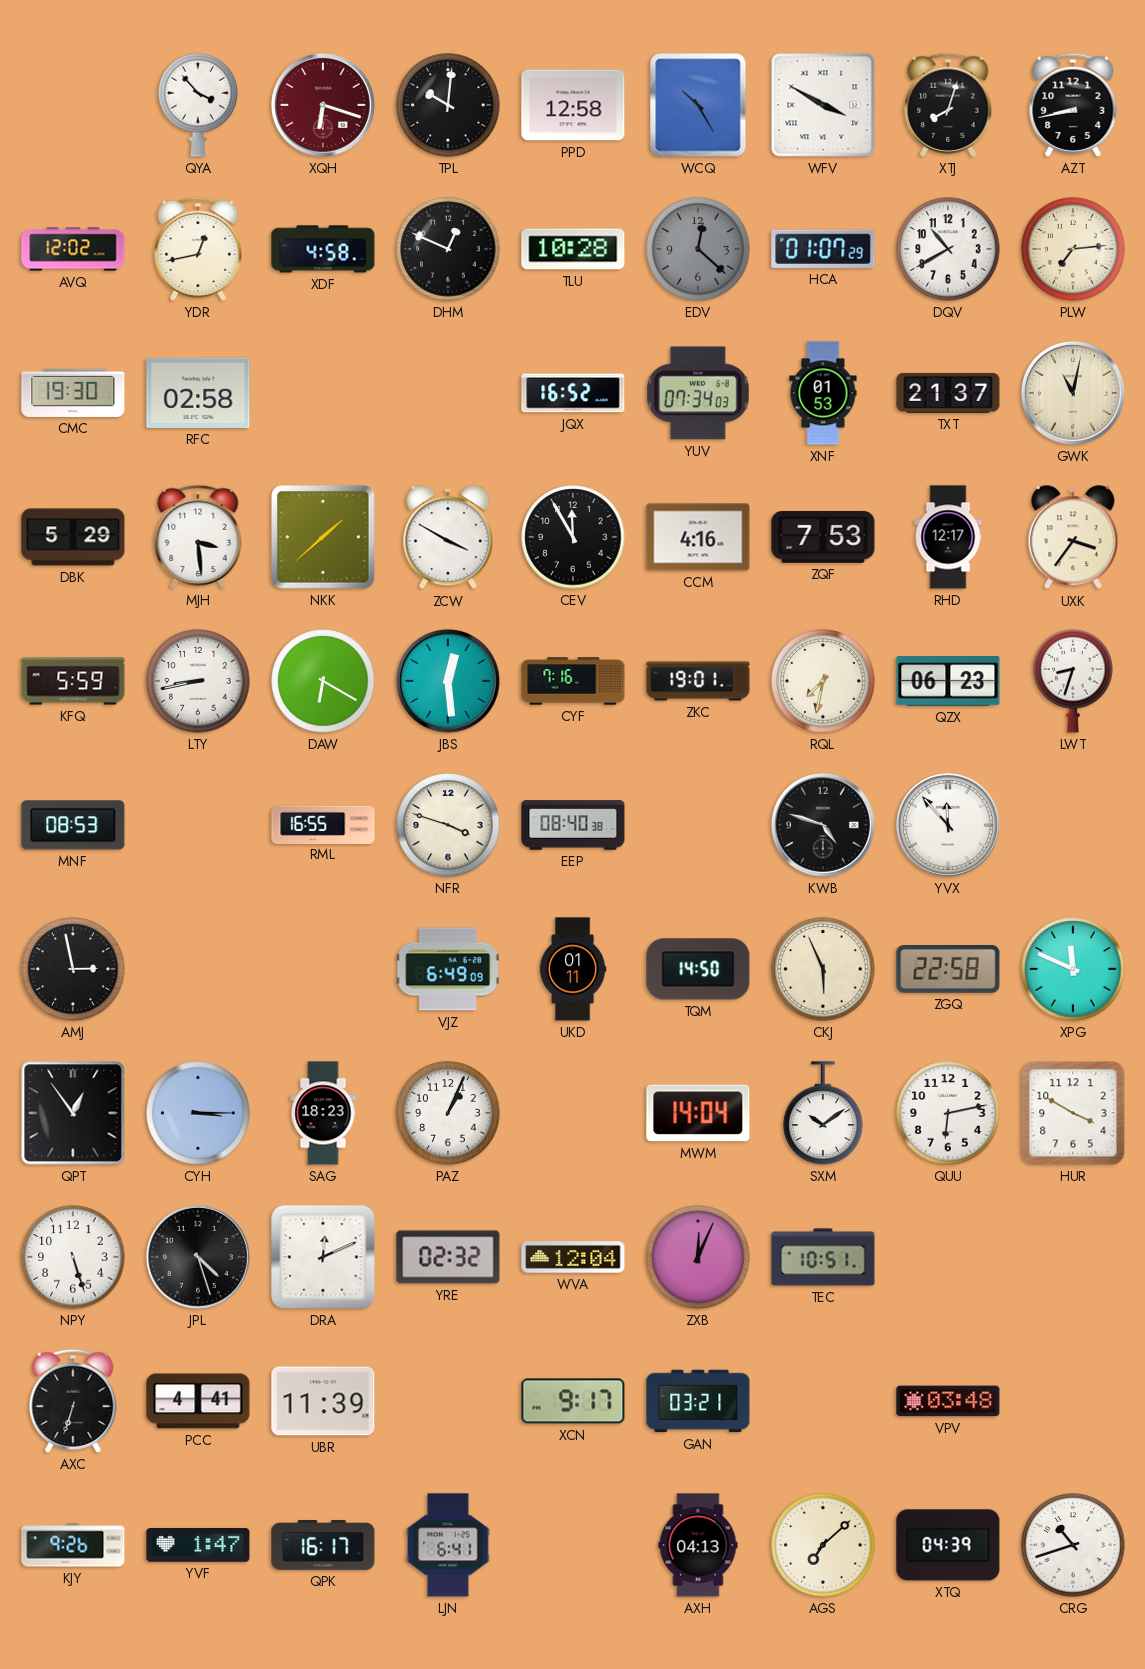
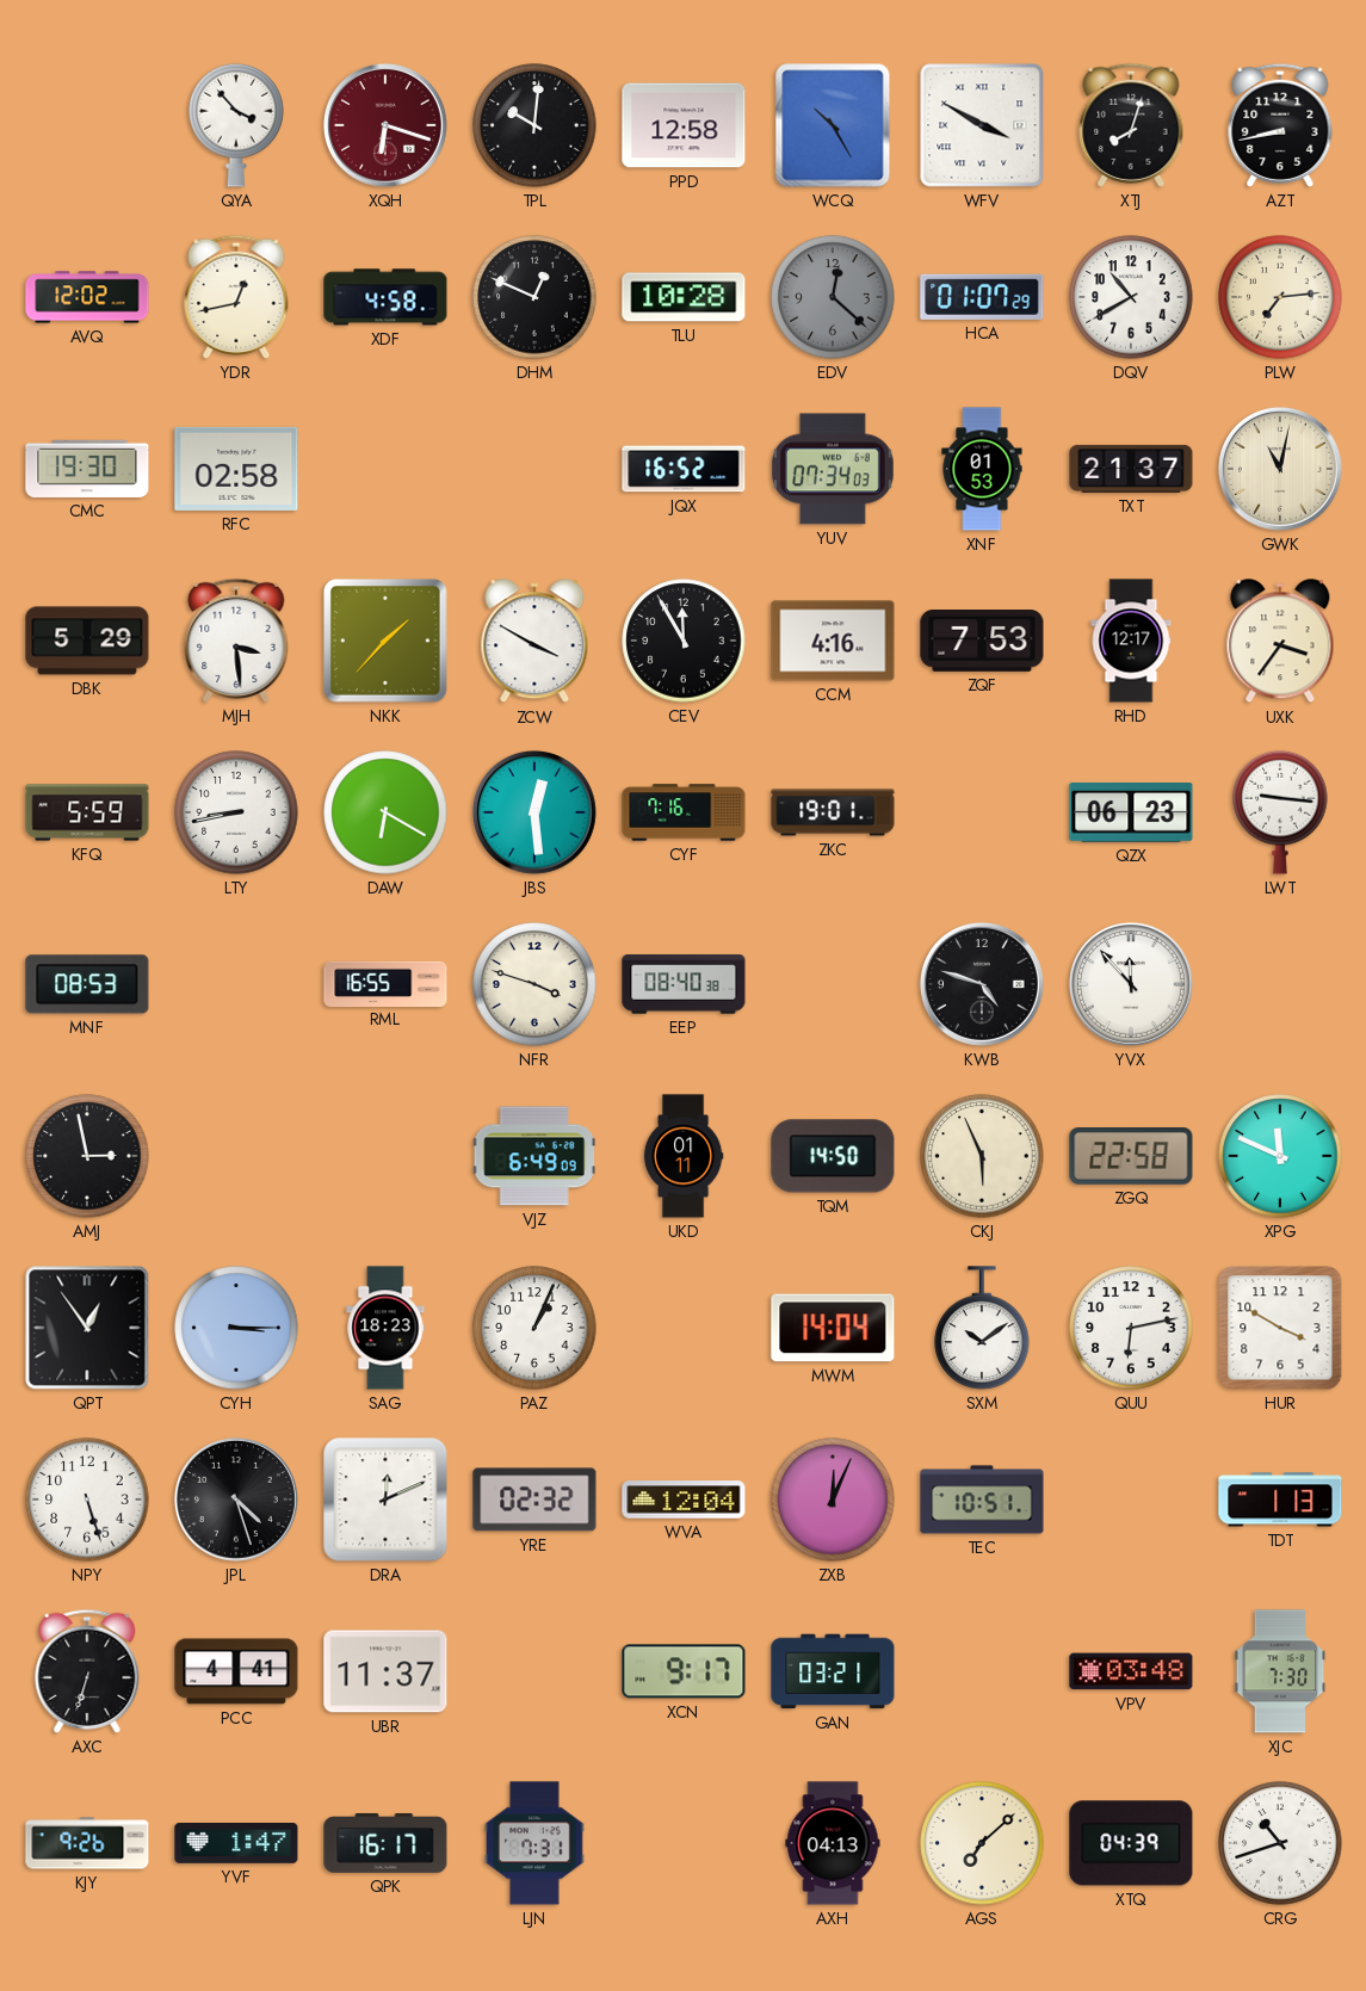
NKK: 1:38 -> 1:37
RQL: 7:32 -> none
LWT: 8:33 -> 9:16
TDT: none -> 1:13
UBR: 11:39 -> 11:37
XJC: none -> 7:30
LJN: 6:41 -> 7:31
